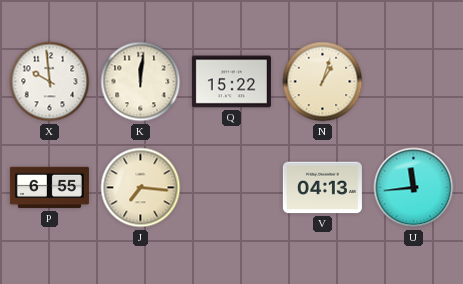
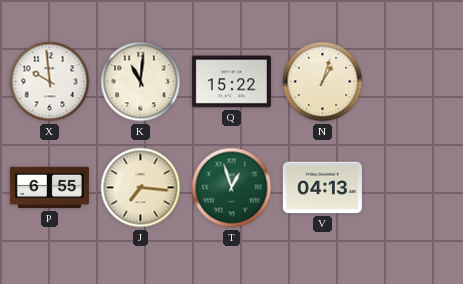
K: 12:01 -> 11:01
T: none -> 12:57
U: 11:44 -> none
